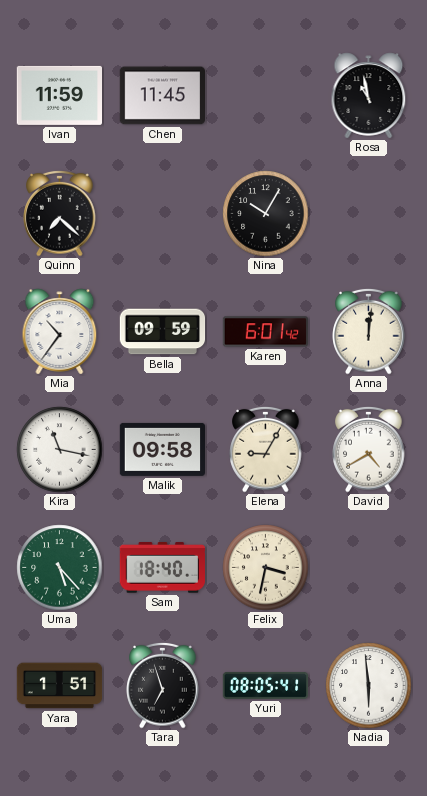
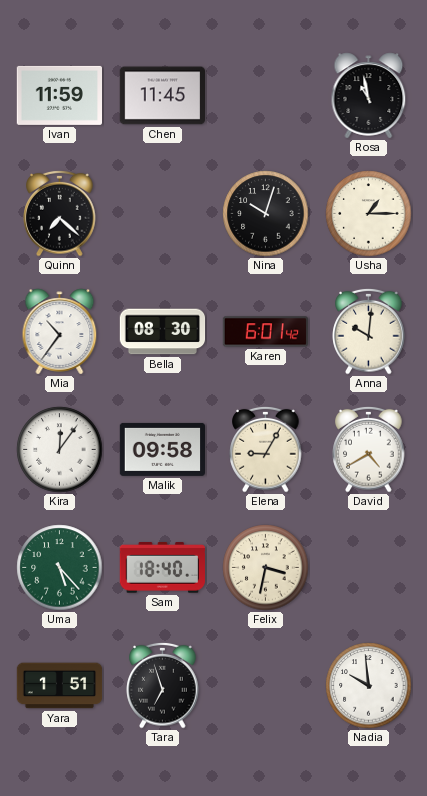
Nina: 10:05 -> 10:03
Usha: none -> 1:15
Bella: 09:59 -> 08:30
Anna: 12:01 -> 10:01
Kira: 11:17 -> 12:06
Yuri: 08:05 -> none
Nadia: 5:59 -> 9:59
